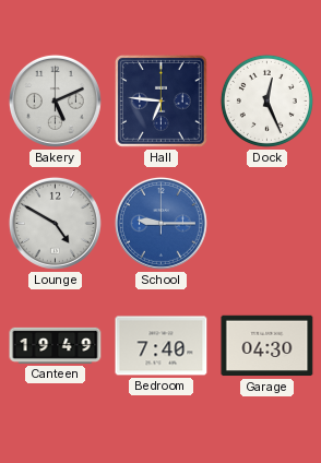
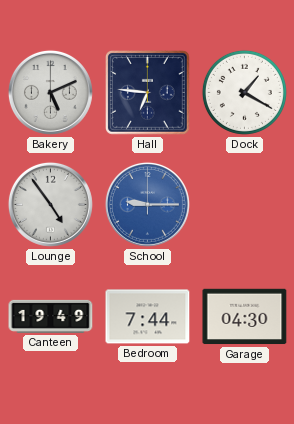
Dock: 12:26 -> 1:20
Lounge: 4:50 -> 4:54
Bedroom: 7:40 -> 7:44
